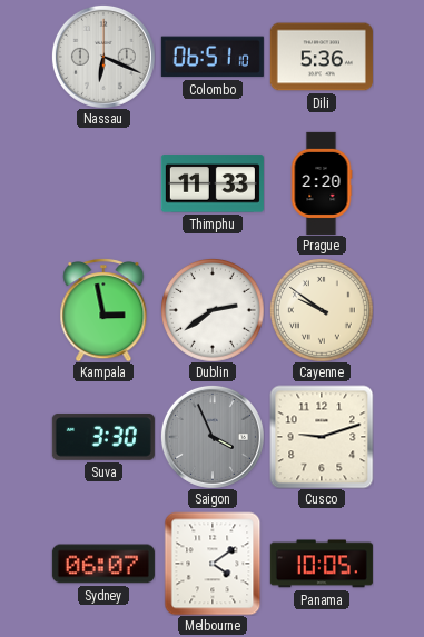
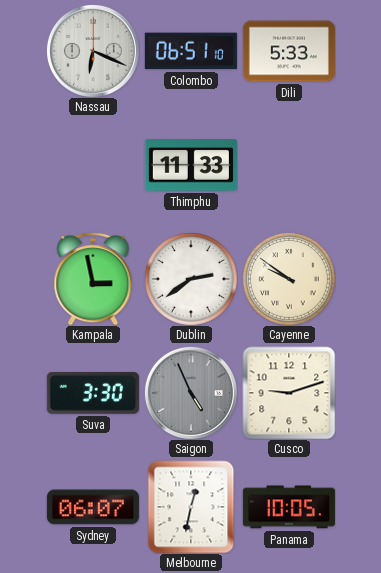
Dili: 5:36 -> 5:33
Prague: 2:20 -> none
Saigon: 3:56 -> 4:56
Melbourne: 4:09 -> 12:32
